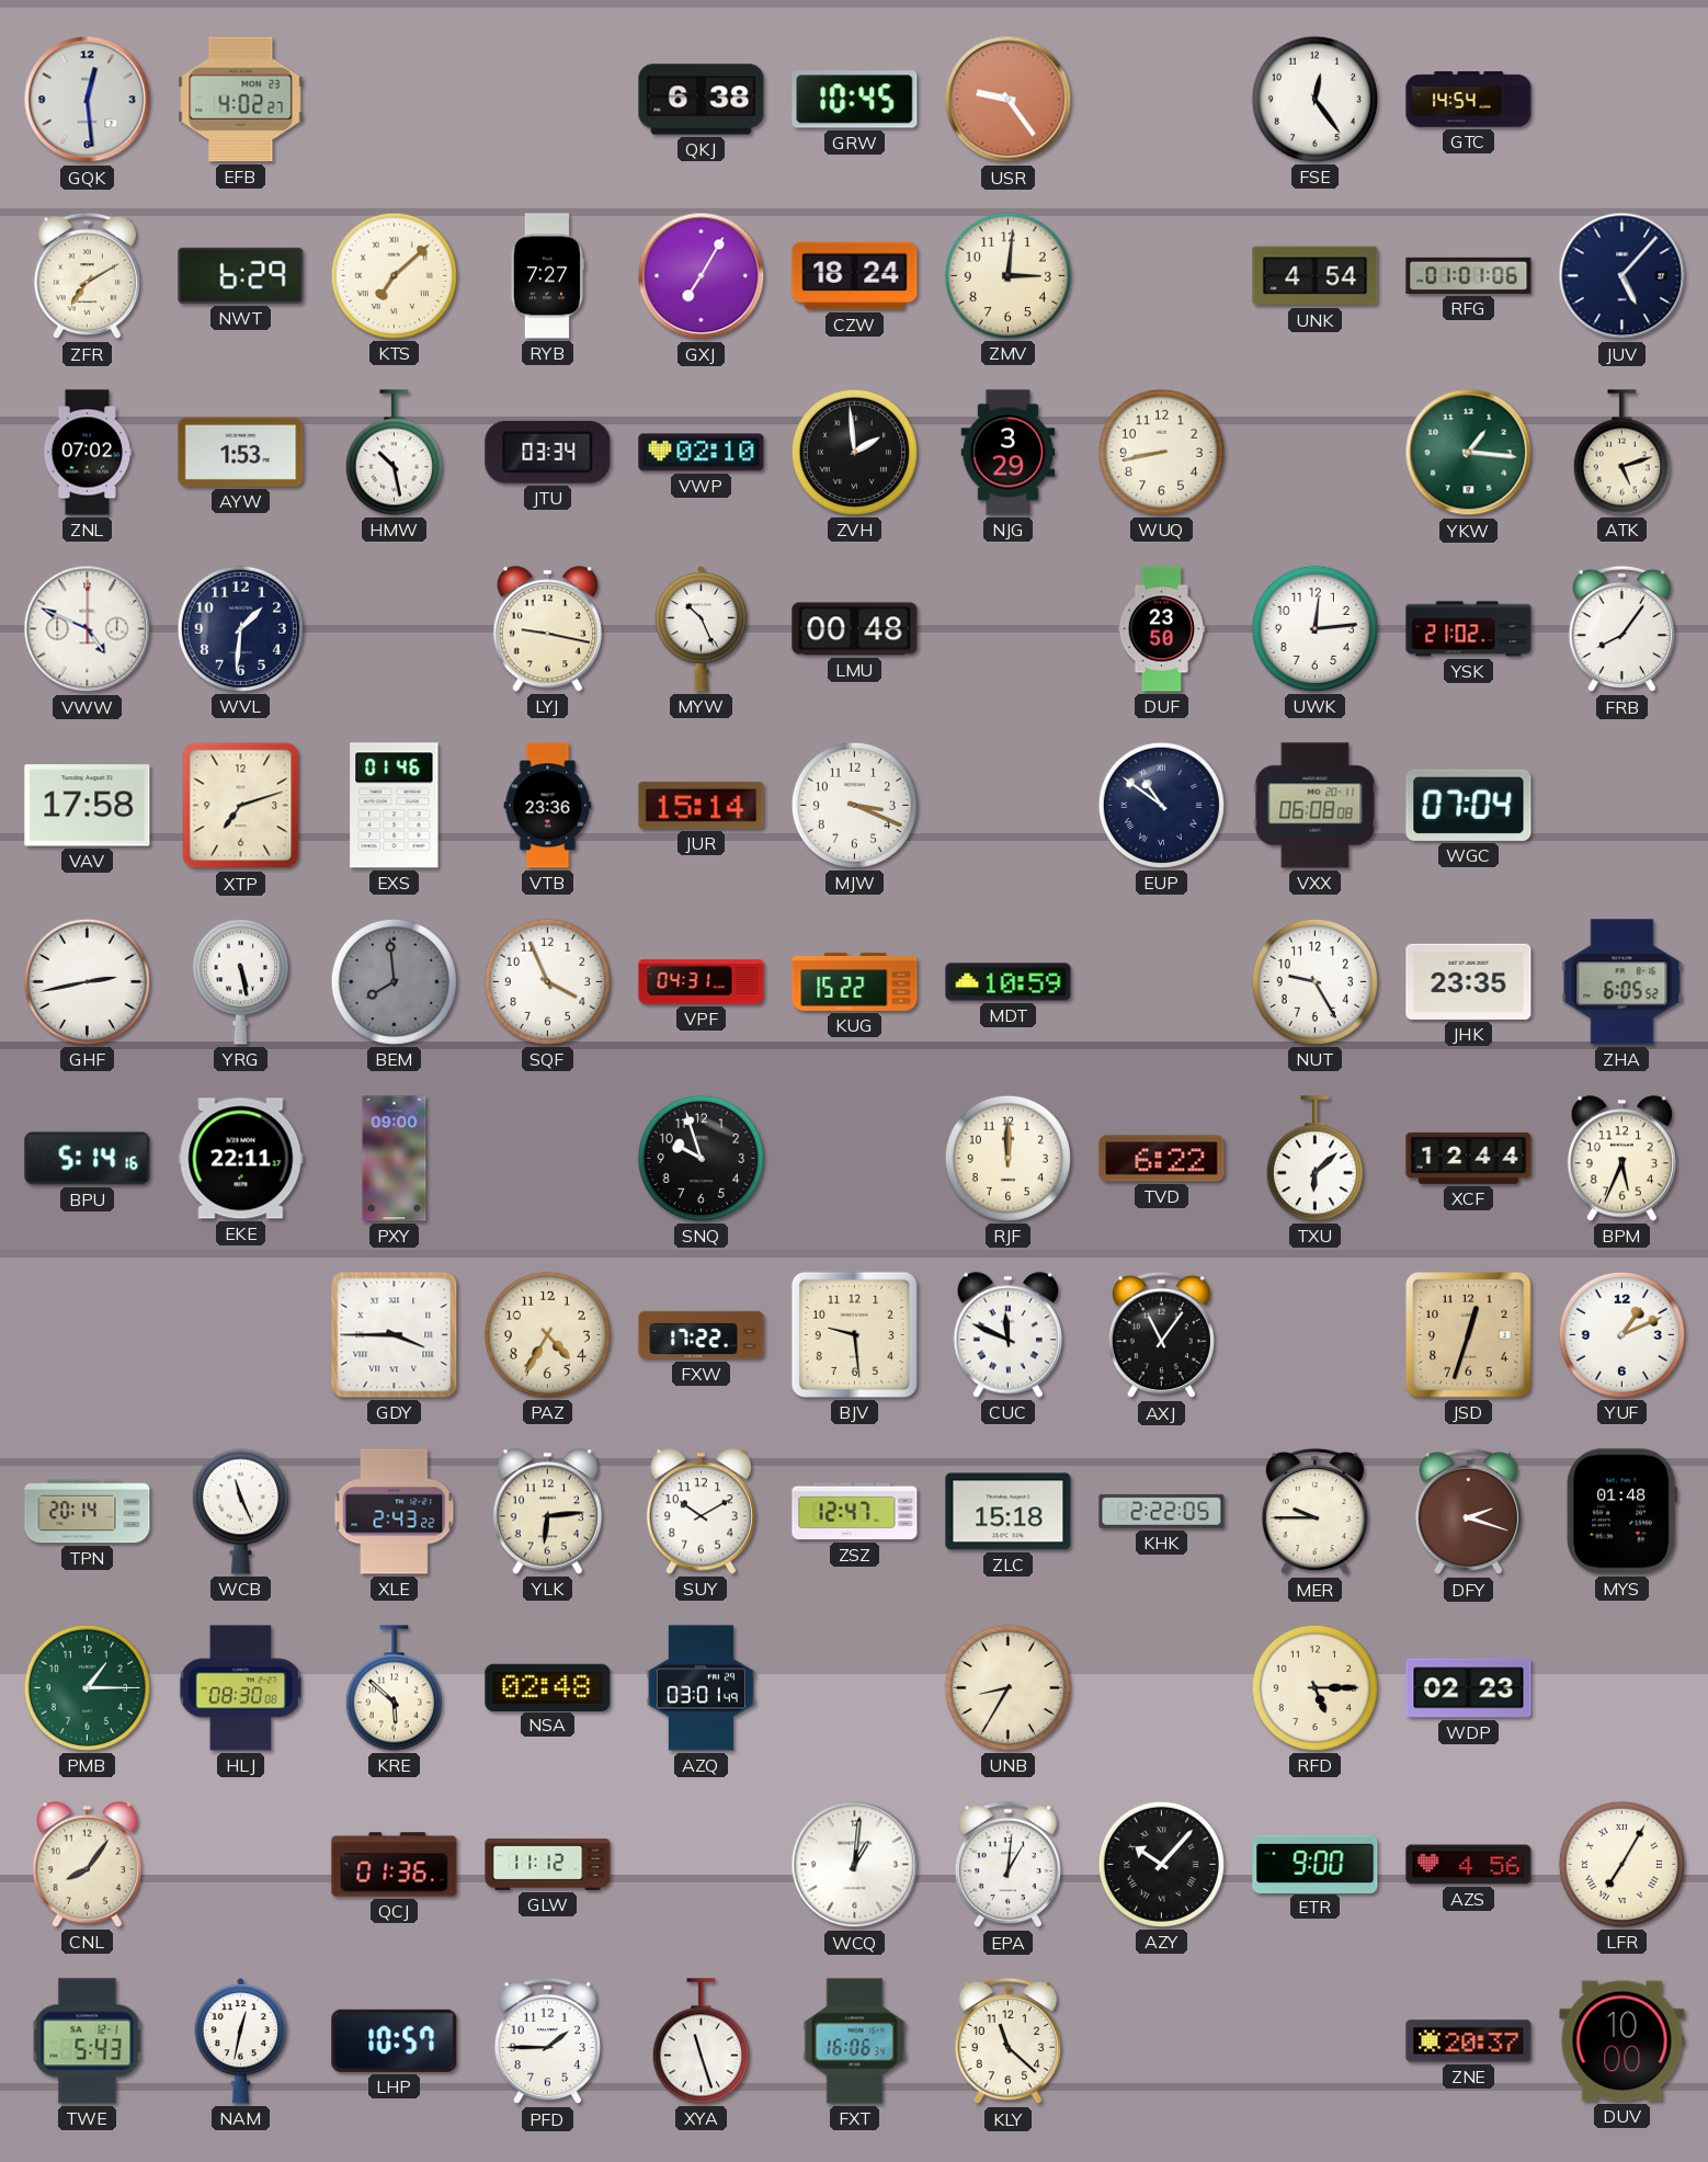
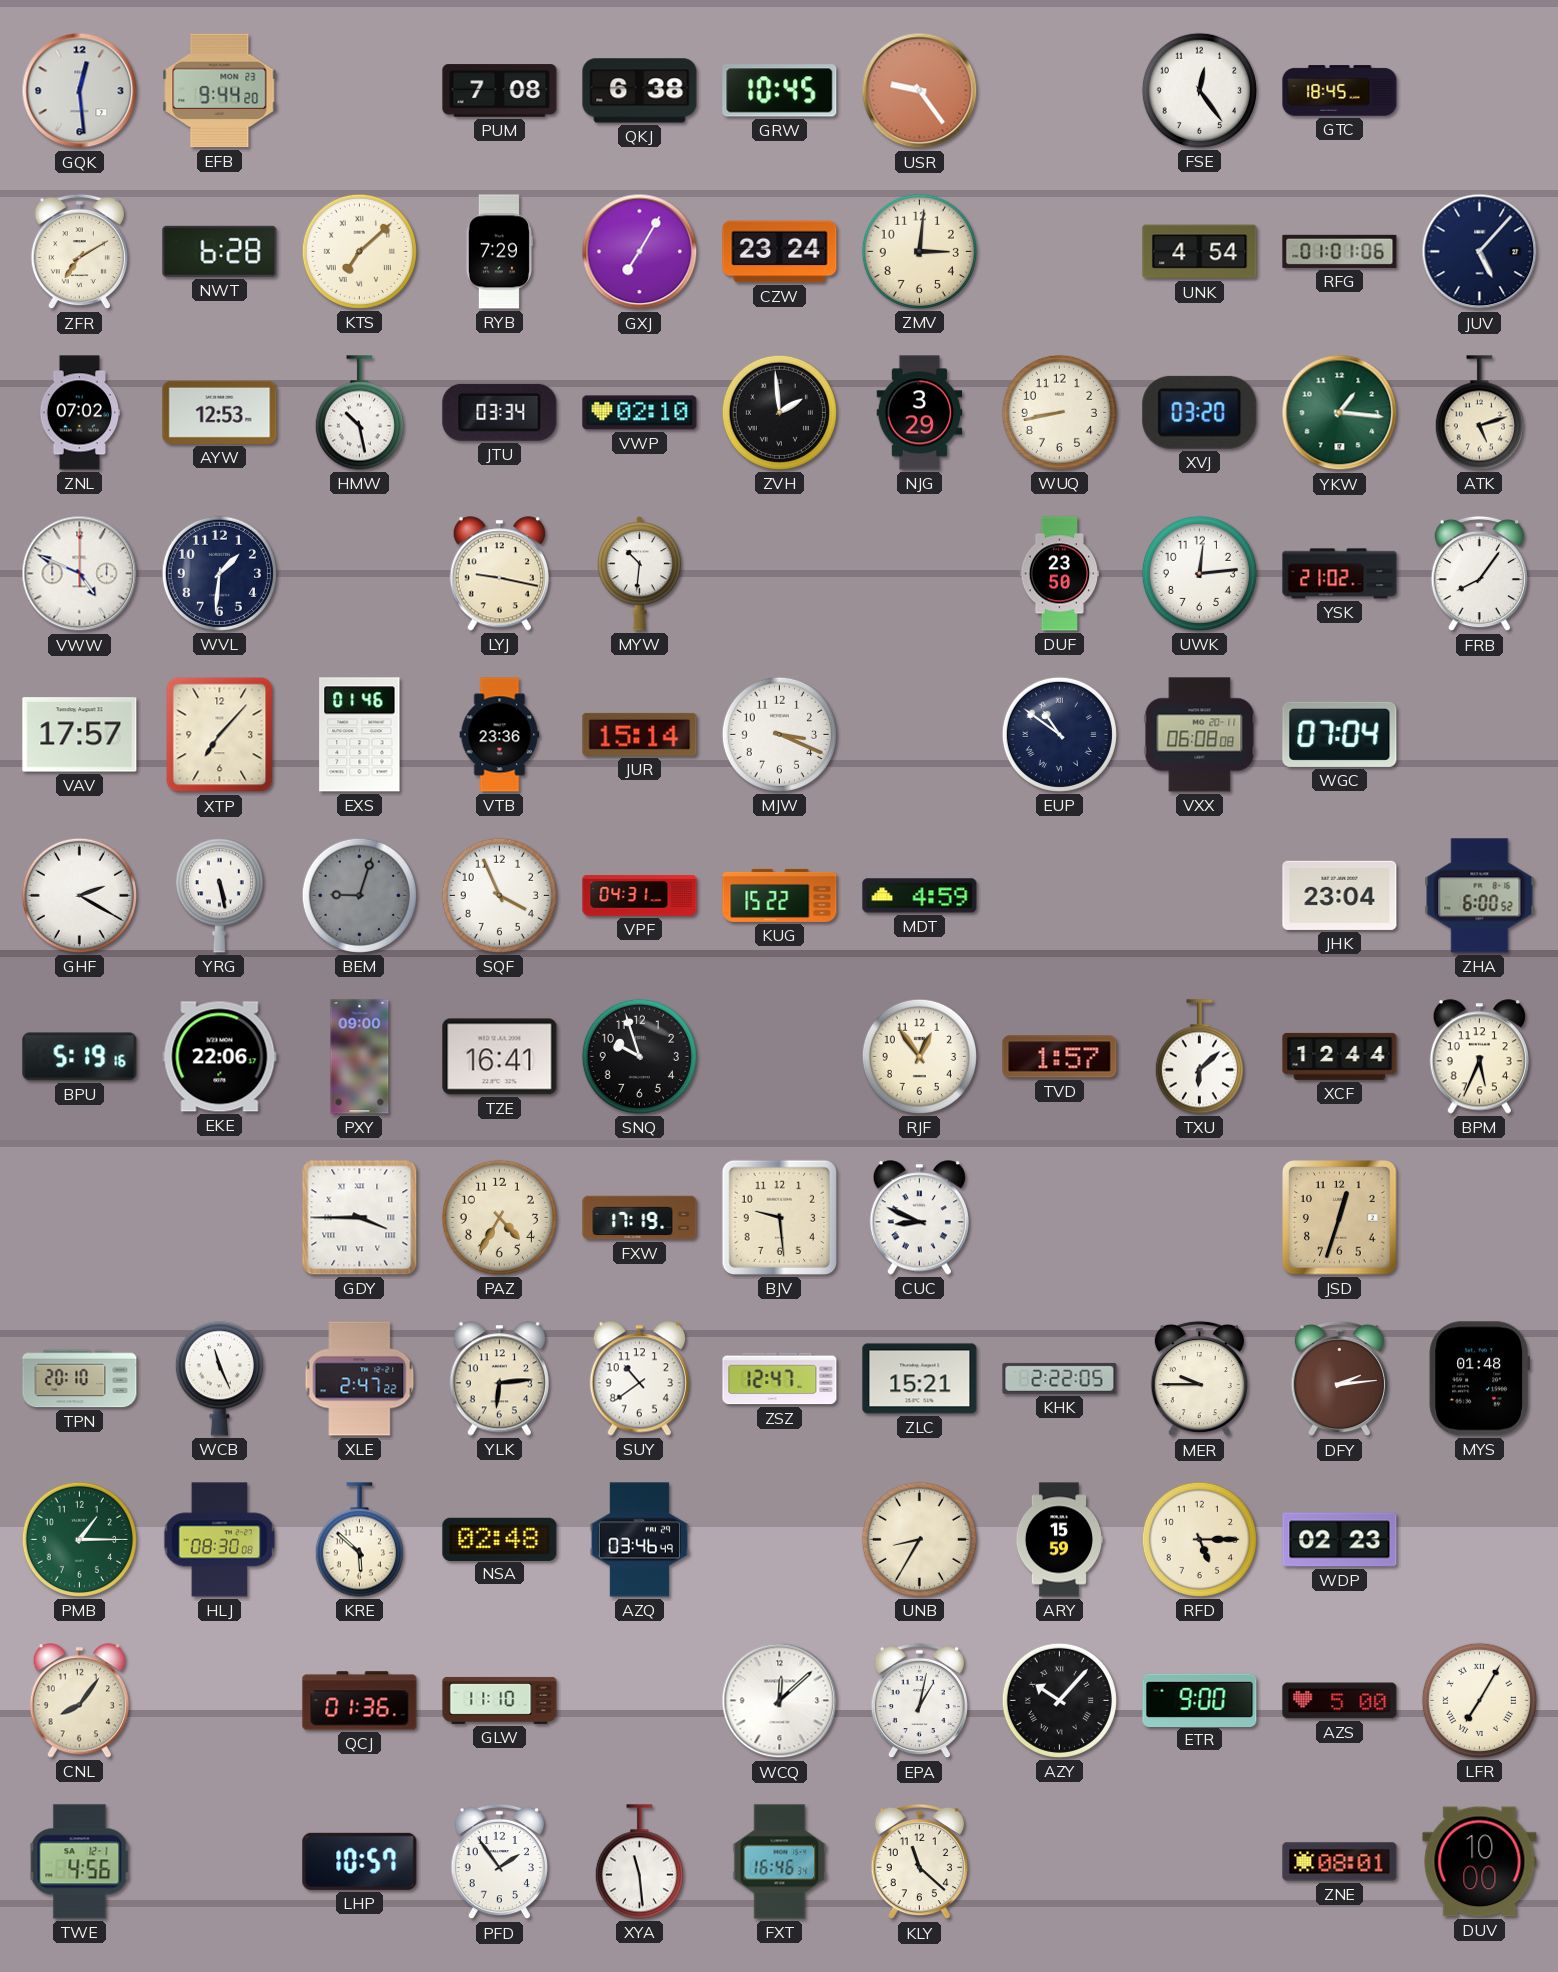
EFB: 4:02 -> 9:44
PUM: none -> 7:08
GTC: 14:54 -> 18:45
NWT: 6:29 -> 6:28
RYB: 7:27 -> 7:29
CZW: 18:24 -> 23:24
AYW: 1:53 -> 12:53
XVJ: none -> 03:20
MYW: 10:26 -> 10:31
LMU: 00:48 -> none
VAV: 17:58 -> 17:57
XTP: 7:12 -> 7:07
GHF: 2:43 -> 2:20
BEM: 7:59 -> 9:03
MDT: 10:59 -> 4:59
NUT: 9:25 -> none
JHK: 23:35 -> 23:04
ZHA: 6:05 -> 6:00
BPU: 5:14 -> 5:19
EKE: 22:11 -> 22:06
TZE: none -> 16:41
RJF: 12:00 -> 12:54
TVD: 6:22 -> 1:57
FXW: 17:22 -> 17:19
CUC: 11:49 -> 8:49
AXJ: 11:06 -> none
YUF: 1:11 -> none
TPN: 20:14 -> 20:10
XLE: 2:43 -> 2:47
SUY: 10:10 -> 10:39
ZLC: 15:18 -> 15:21
DFY: 2:18 -> 2:14
AZQ: 03:01 -> 03:46
ARY: none -> 15:59
GLW: 11:12 -> 11:10
WCQ: 1:01 -> 12:08
EPA: 1:01 -> 1:02
AZS: 4:56 -> 5:00
TWE: 5:43 -> 4:56
NAM: 12:32 -> none
PFD: 1:45 -> 1:54
XYA: 11:27 -> 11:29
FXT: 16:06 -> 16:46
ZNE: 20:37 -> 08:01
